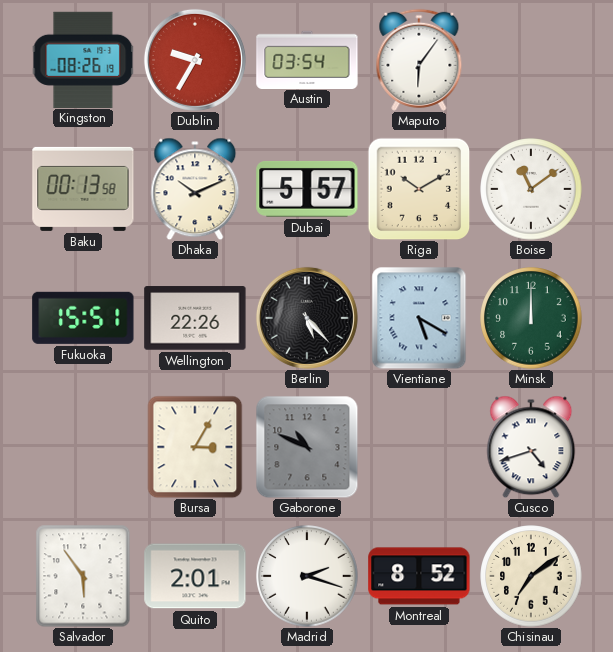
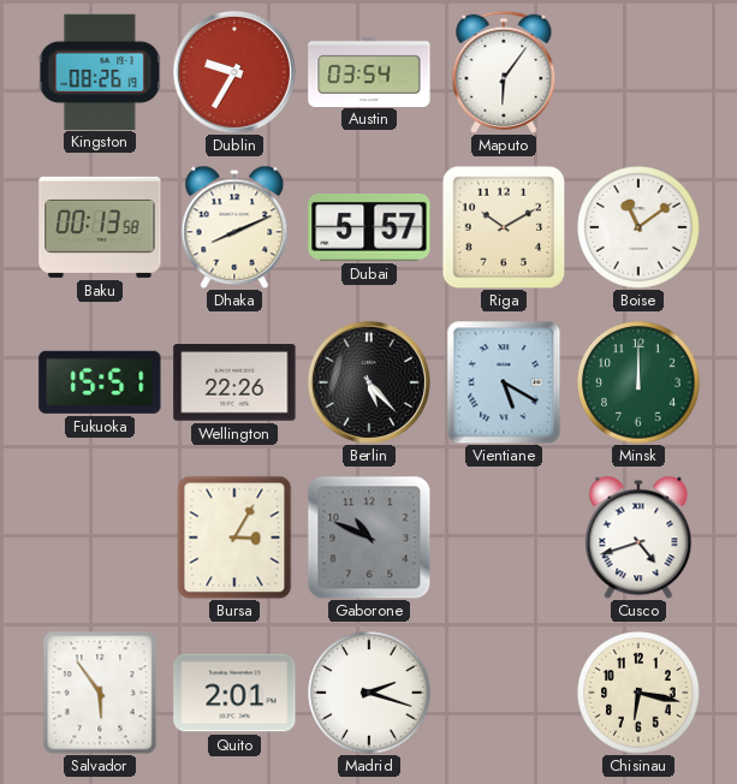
Dhaka: 10:11 -> 8:11
Montreal: 8:52 -> none
Chisinau: 7:09 -> 6:17
